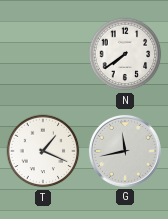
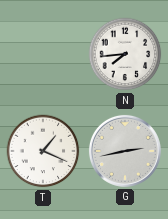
N: 7:39 -> 7:44
G: 11:43 -> 2:43
